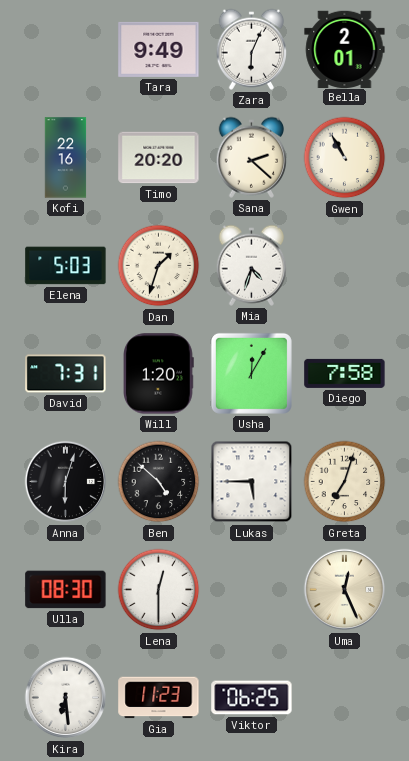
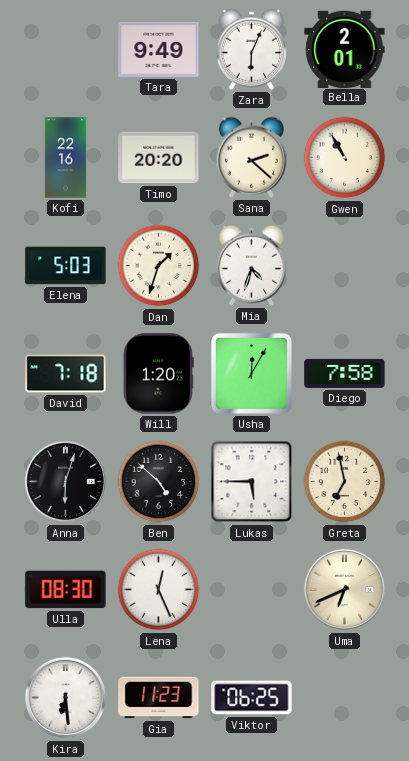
David: 7:31 -> 7:18
Greta: 7:03 -> 6:58
Lena: 12:30 -> 12:26
Uma: 12:26 -> 6:41
